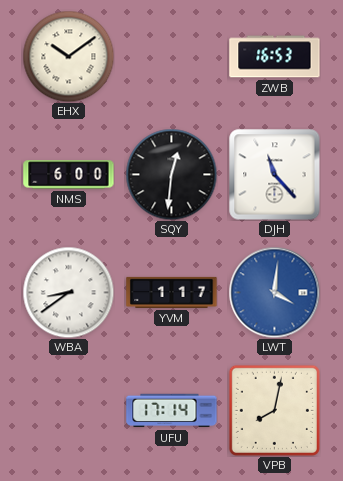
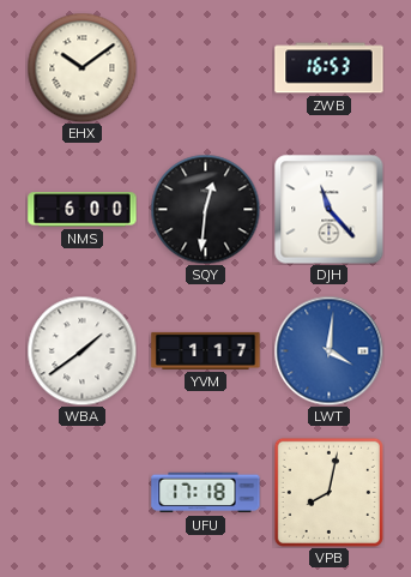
WBA: 8:39 -> 1:39
UFU: 17:14 -> 17:18
